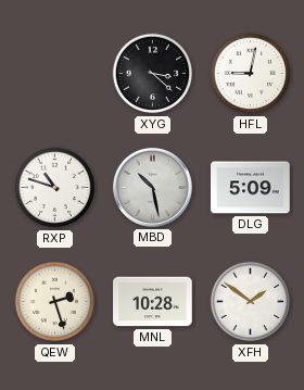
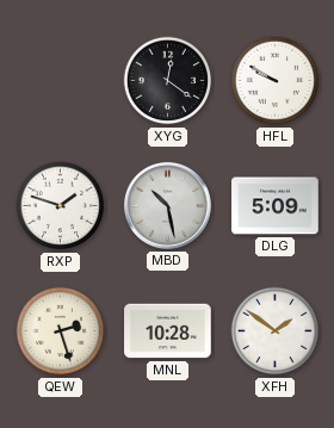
XYG: 3:22 -> 12:21
HFL: 9:02 -> 9:50
RXP: 10:48 -> 1:48
